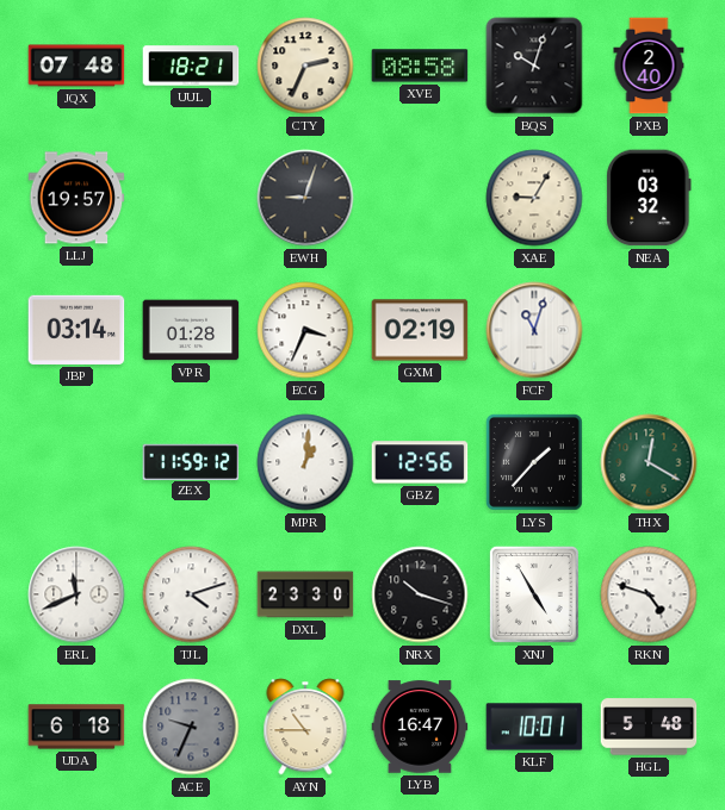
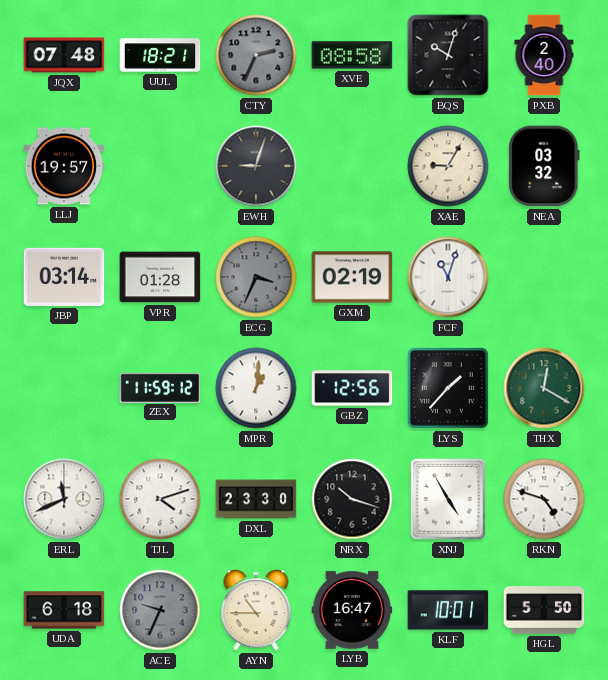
CTY dial: cream -> grey
ECG dial: white -> grey
HGL: 5:48 -> 5:50
